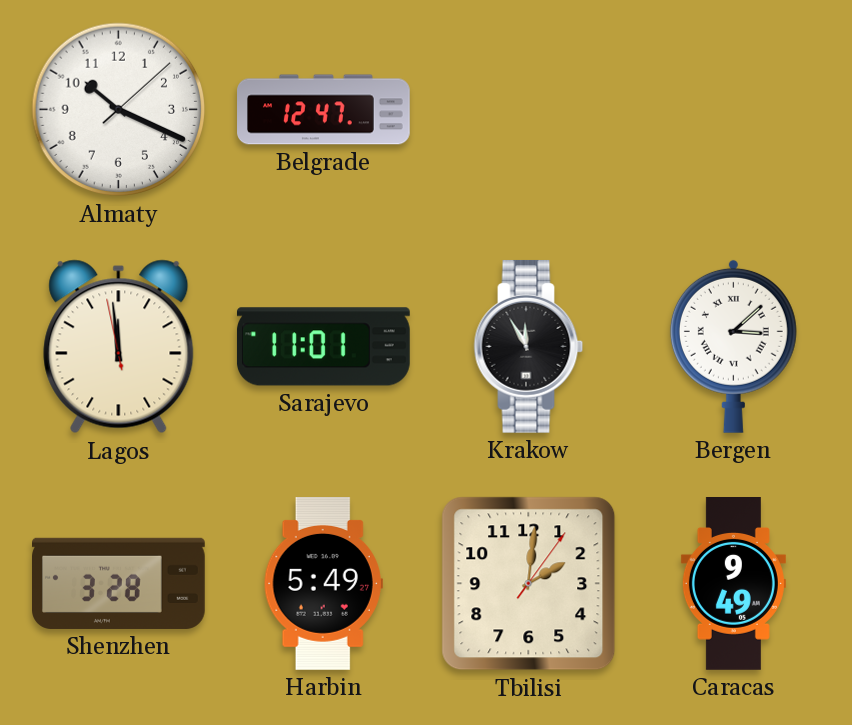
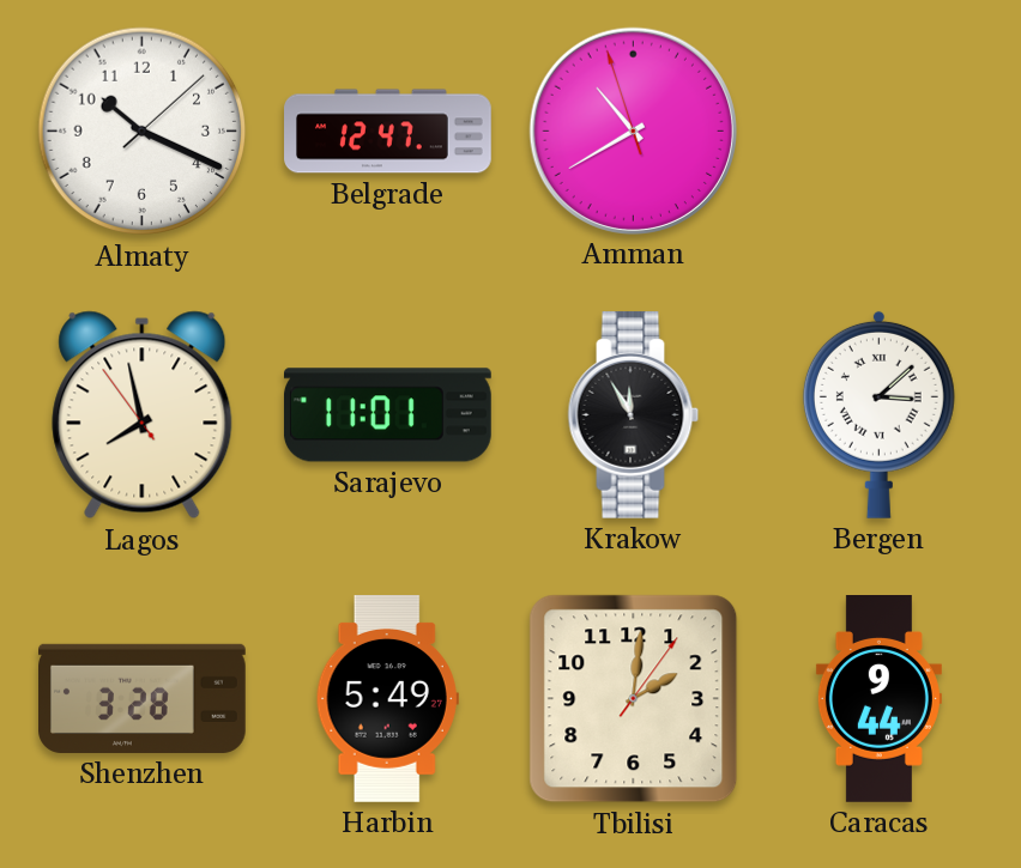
Amman: none -> 10:39
Lagos: 11:58 -> 7:57
Caracas: 9:49 -> 9:44
